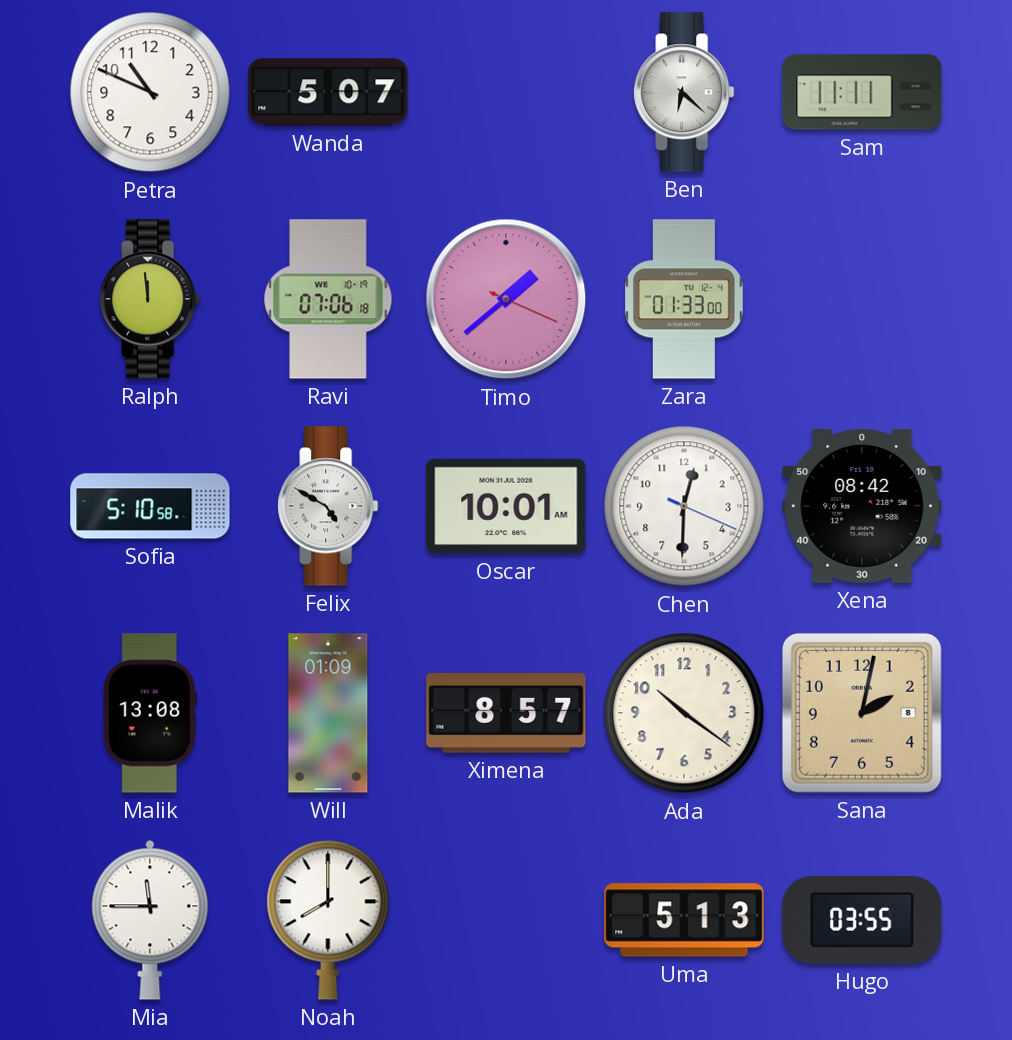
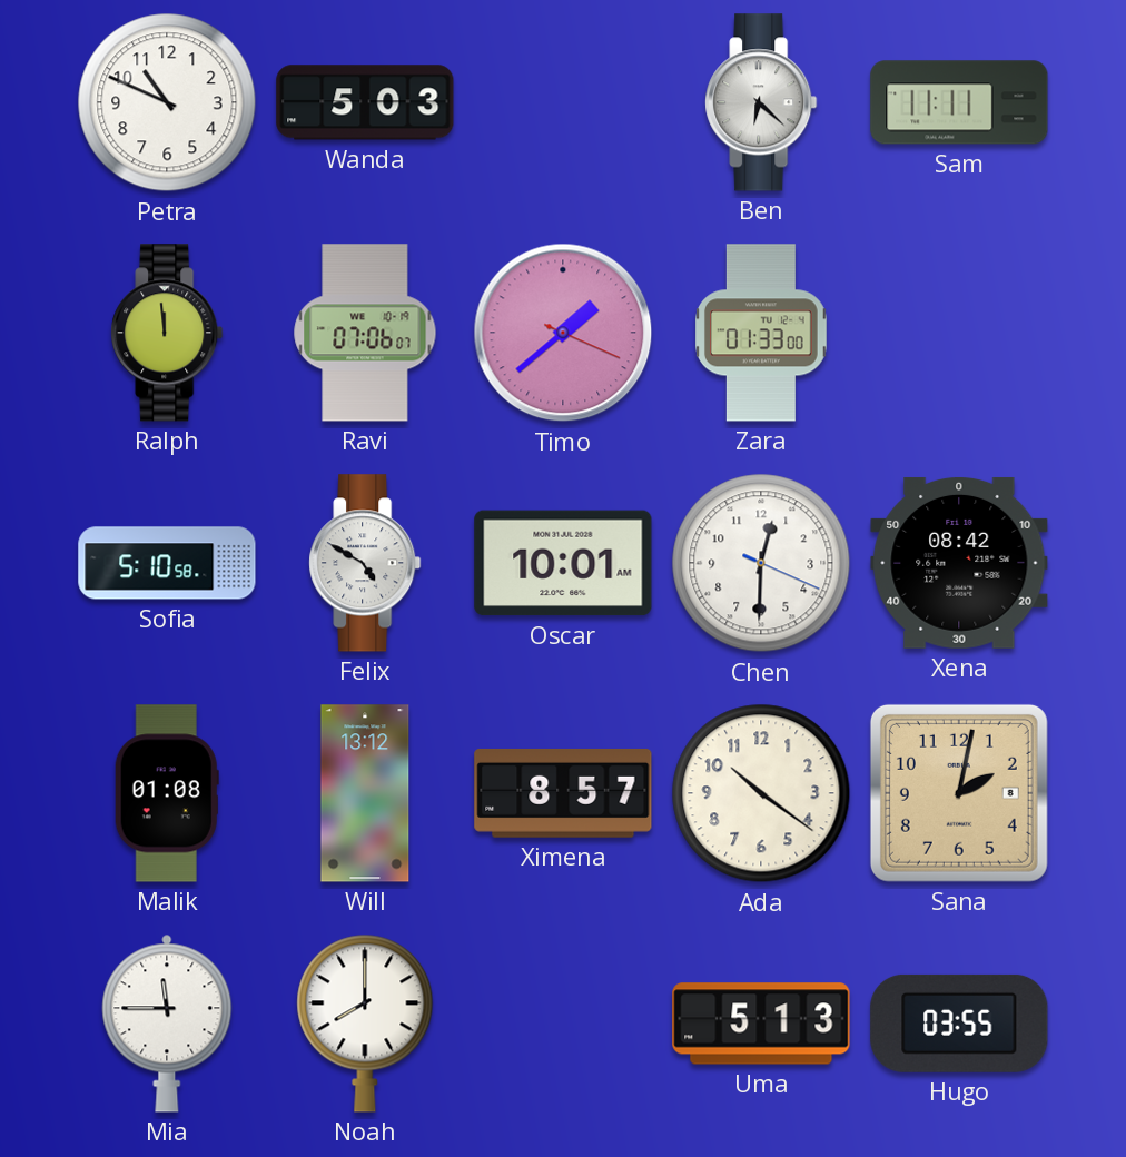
Wanda: 5:07 -> 5:03
Ravi: 07:06:18 -> 07:06:07
Malik: 13:08 -> 01:08
Will: 01:09 -> 13:12
